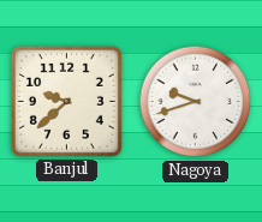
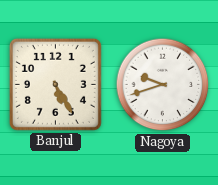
Banjul: 9:38 -> 5:25
